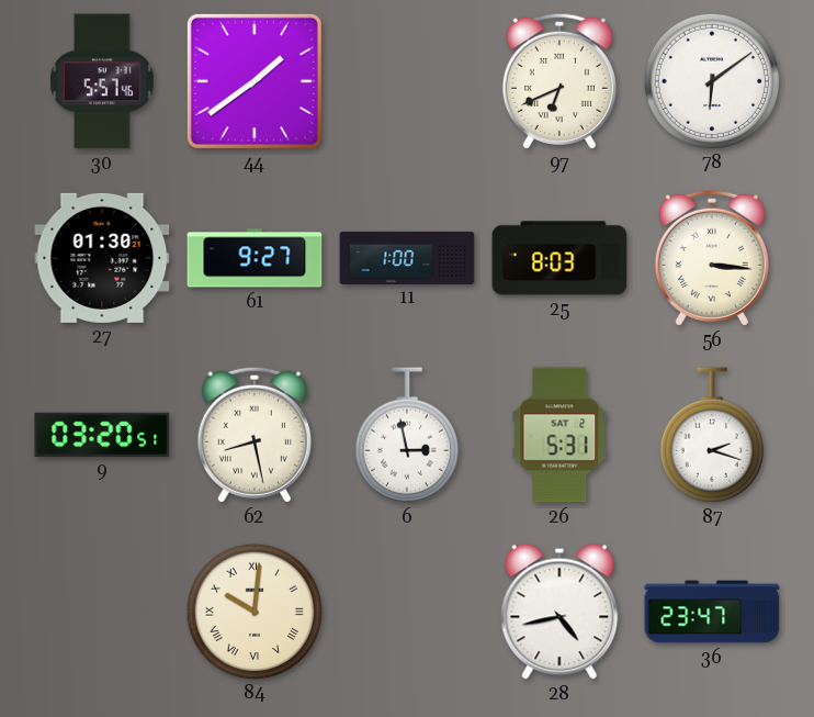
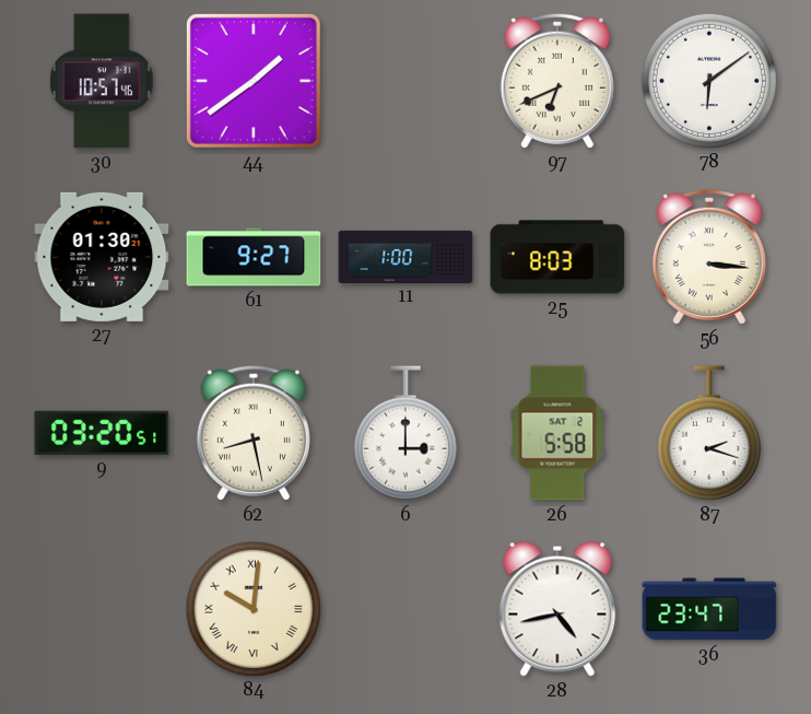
30: 5:57 -> 10:57
6: 2:58 -> 3:00
26: 5:31 -> 5:58
